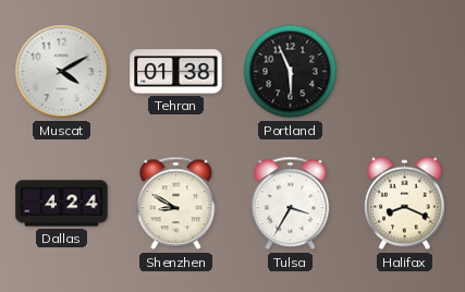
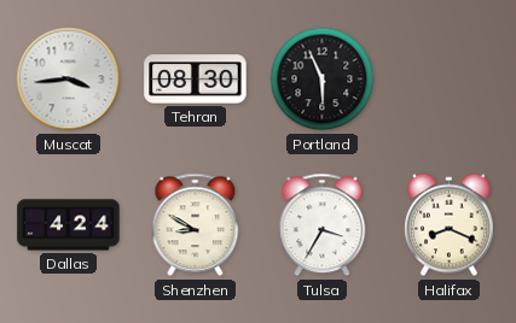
Muscat: 4:10 -> 3:44
Tehran: 01:38 -> 08:30
